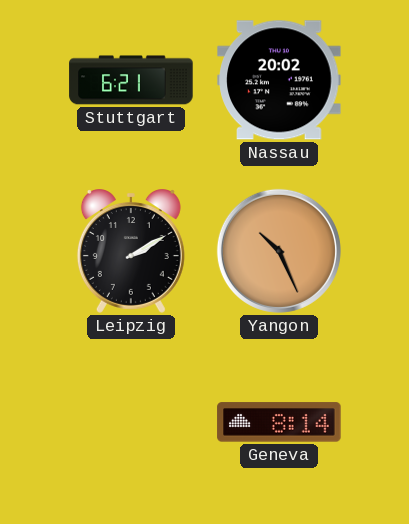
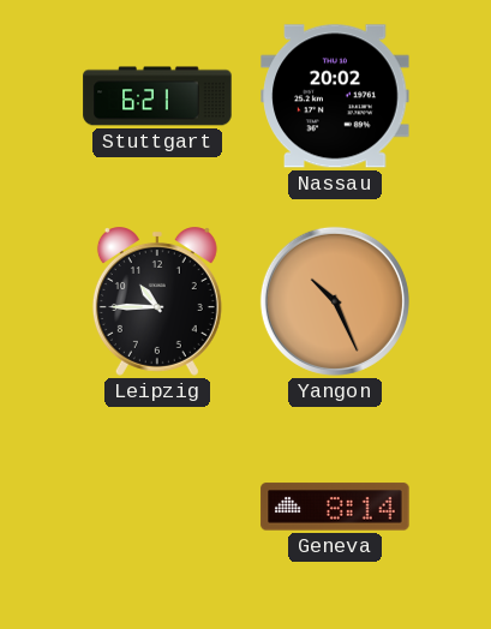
Leipzig: 2:10 -> 10:45
